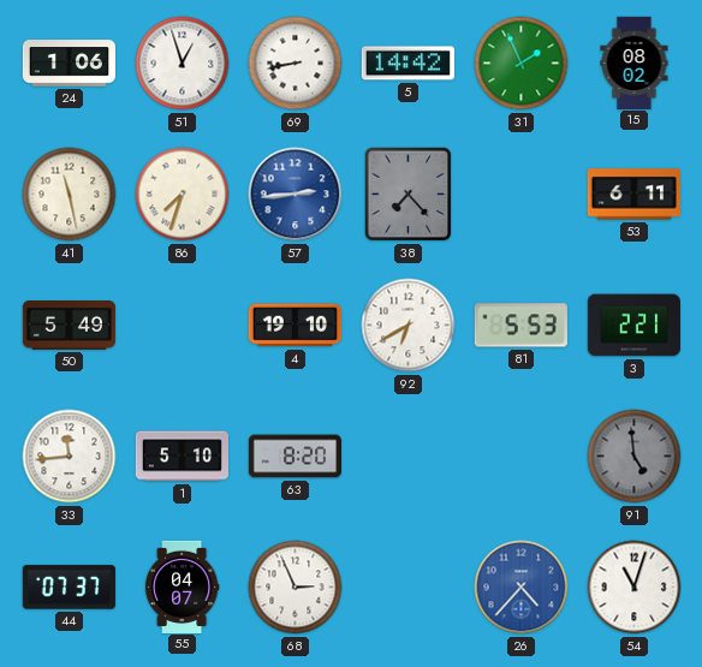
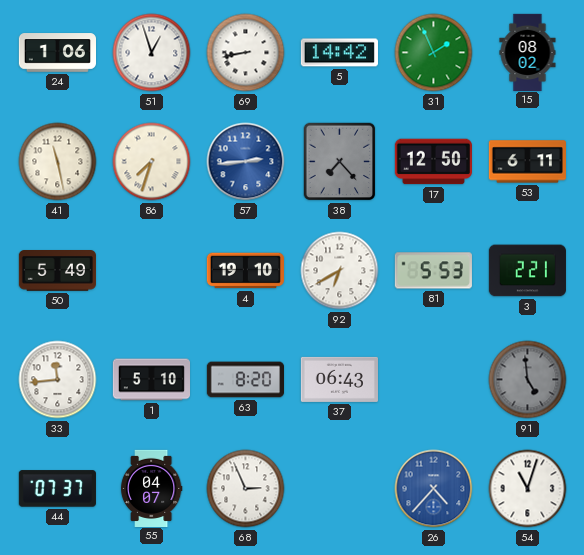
17: none -> 12:50
37: none -> 06:43
